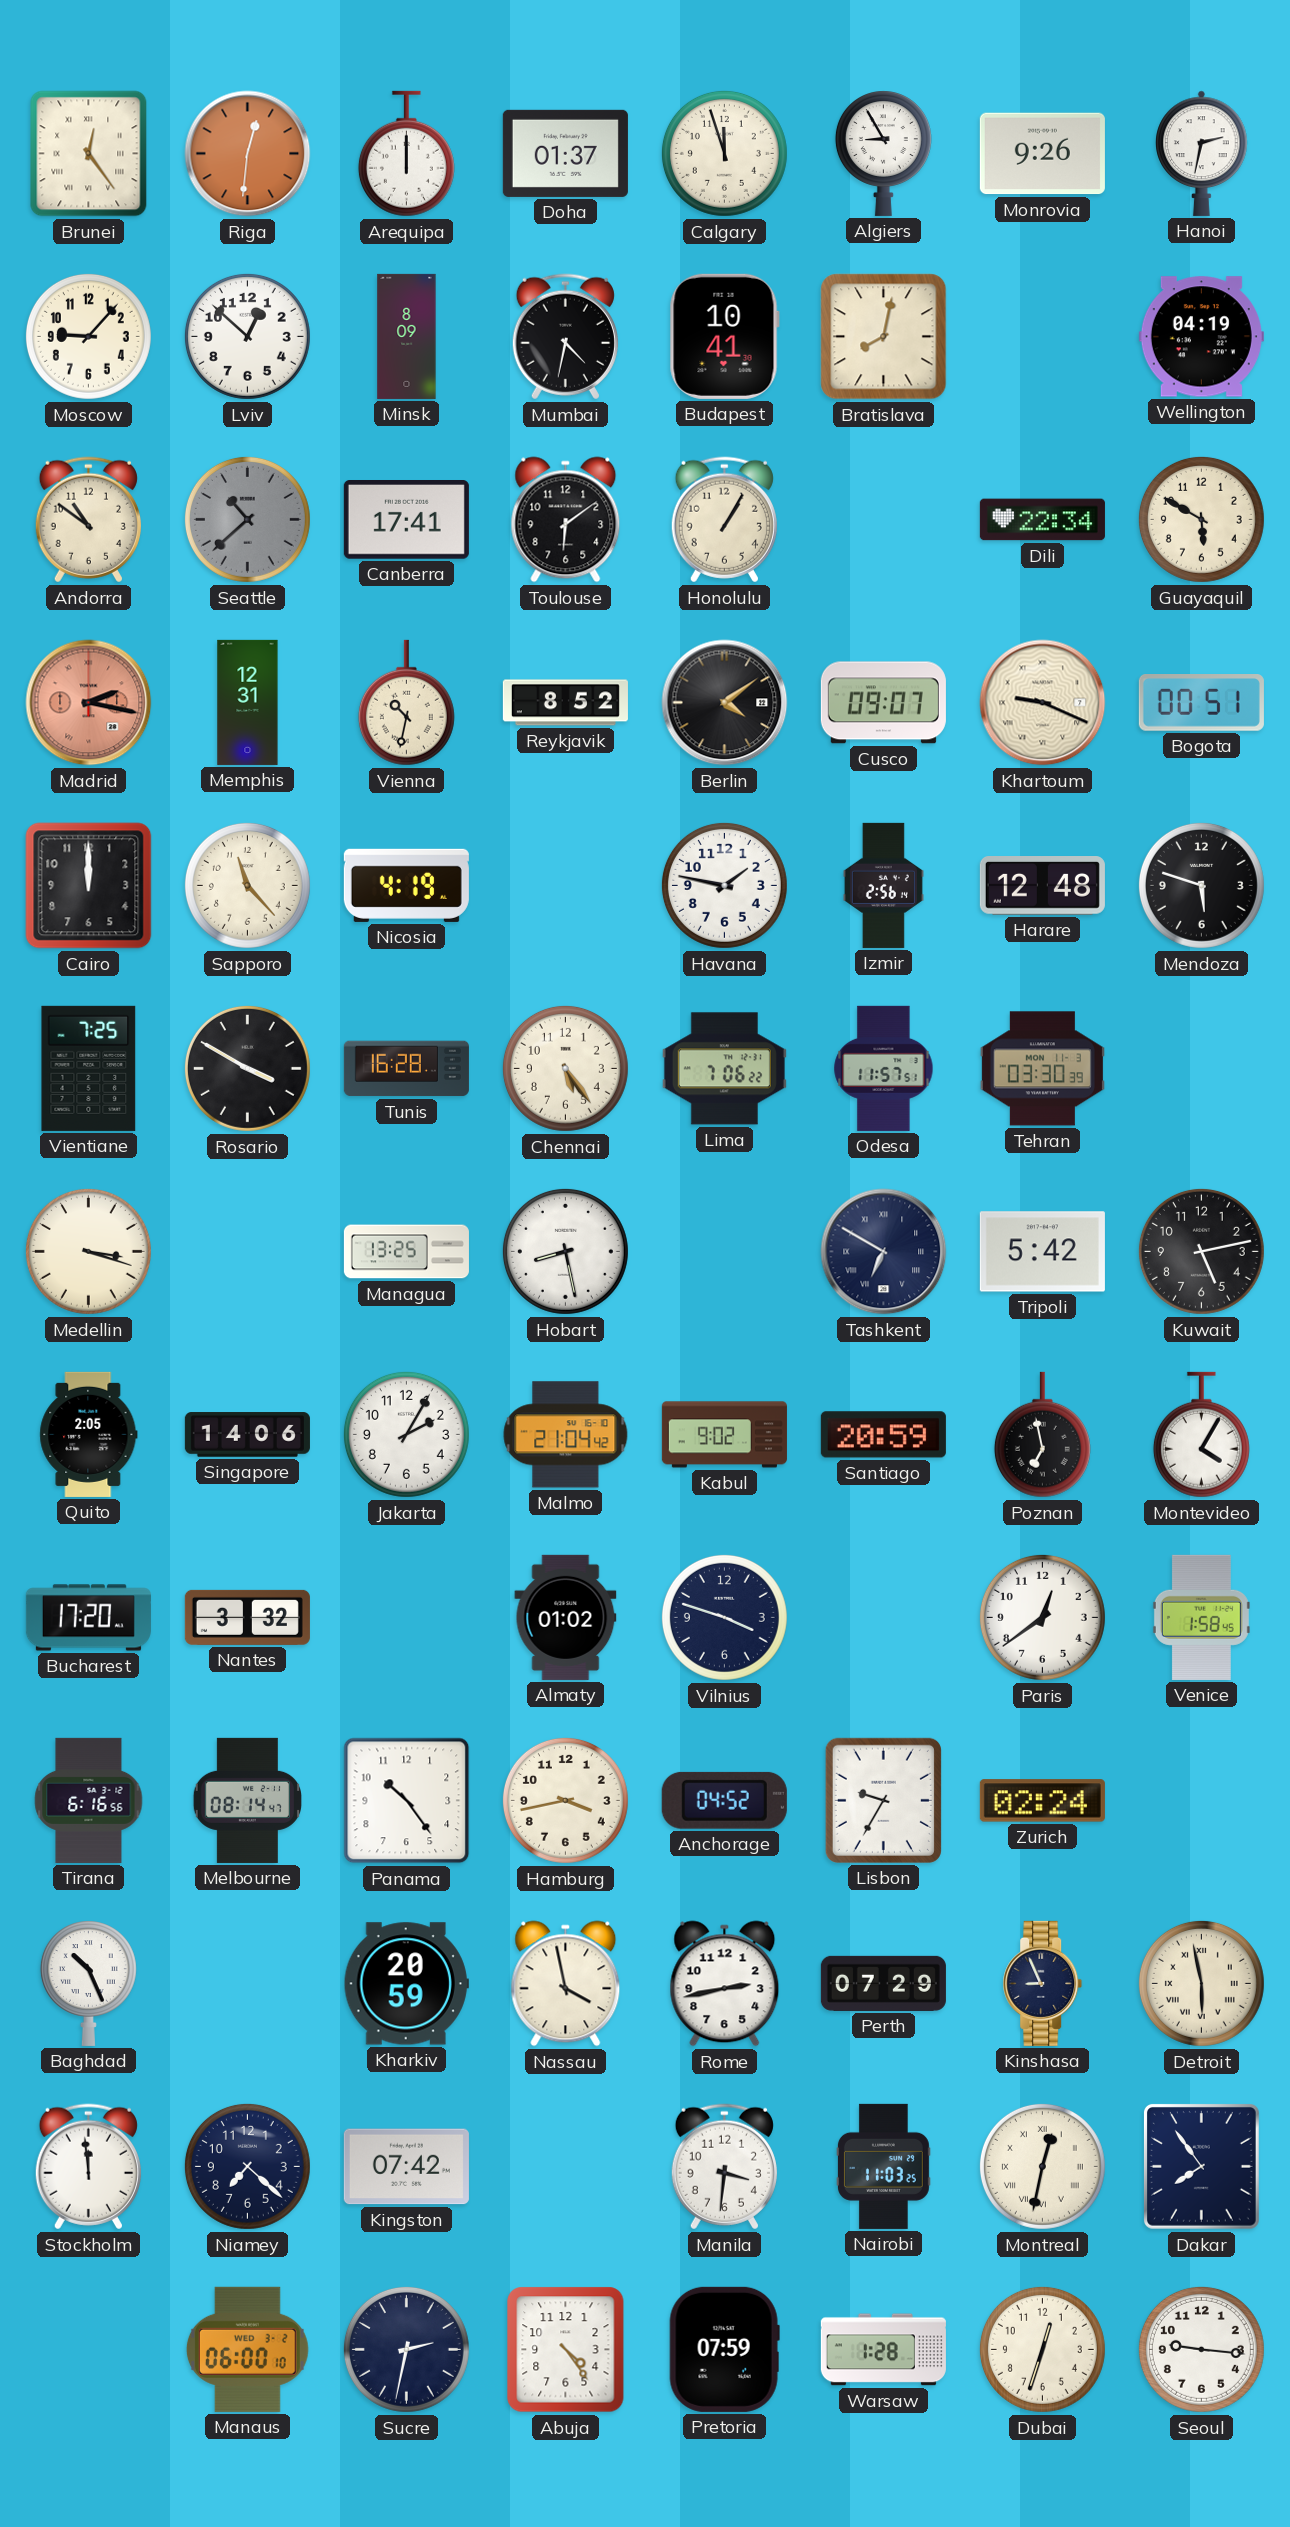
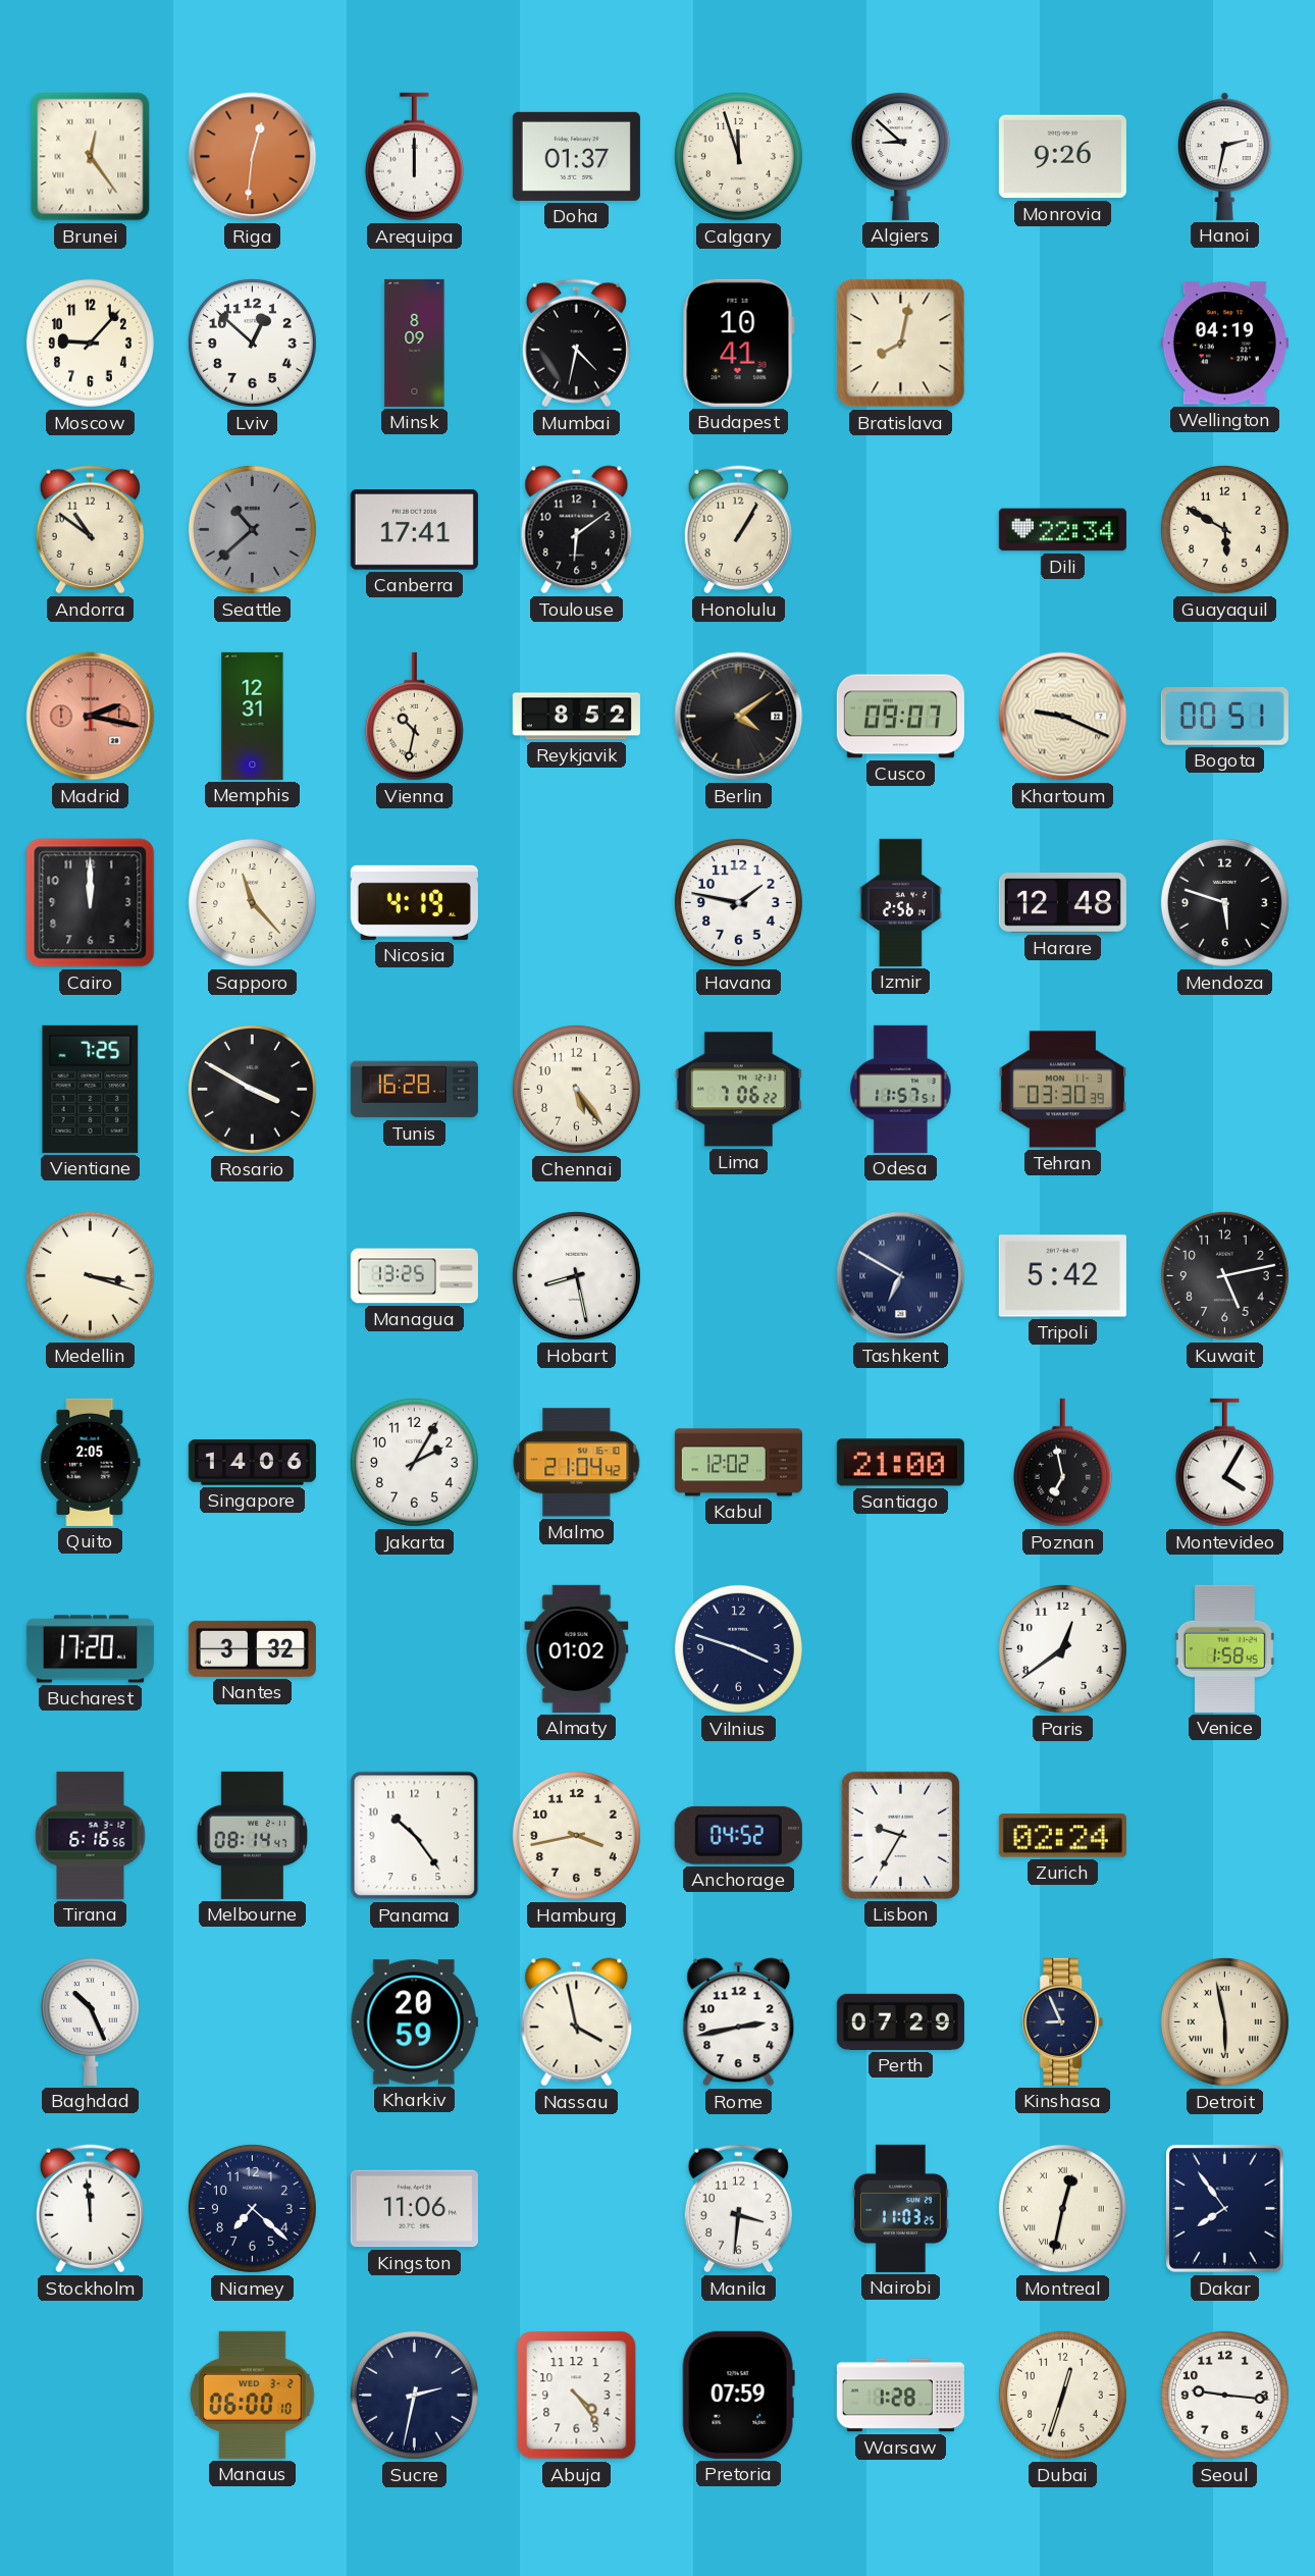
Algiers: 8:55 -> 8:52
Kabul: 9:02 -> 12:02
Santiago: 20:59 -> 21:00
Kingston: 07:42 -> 11:06
